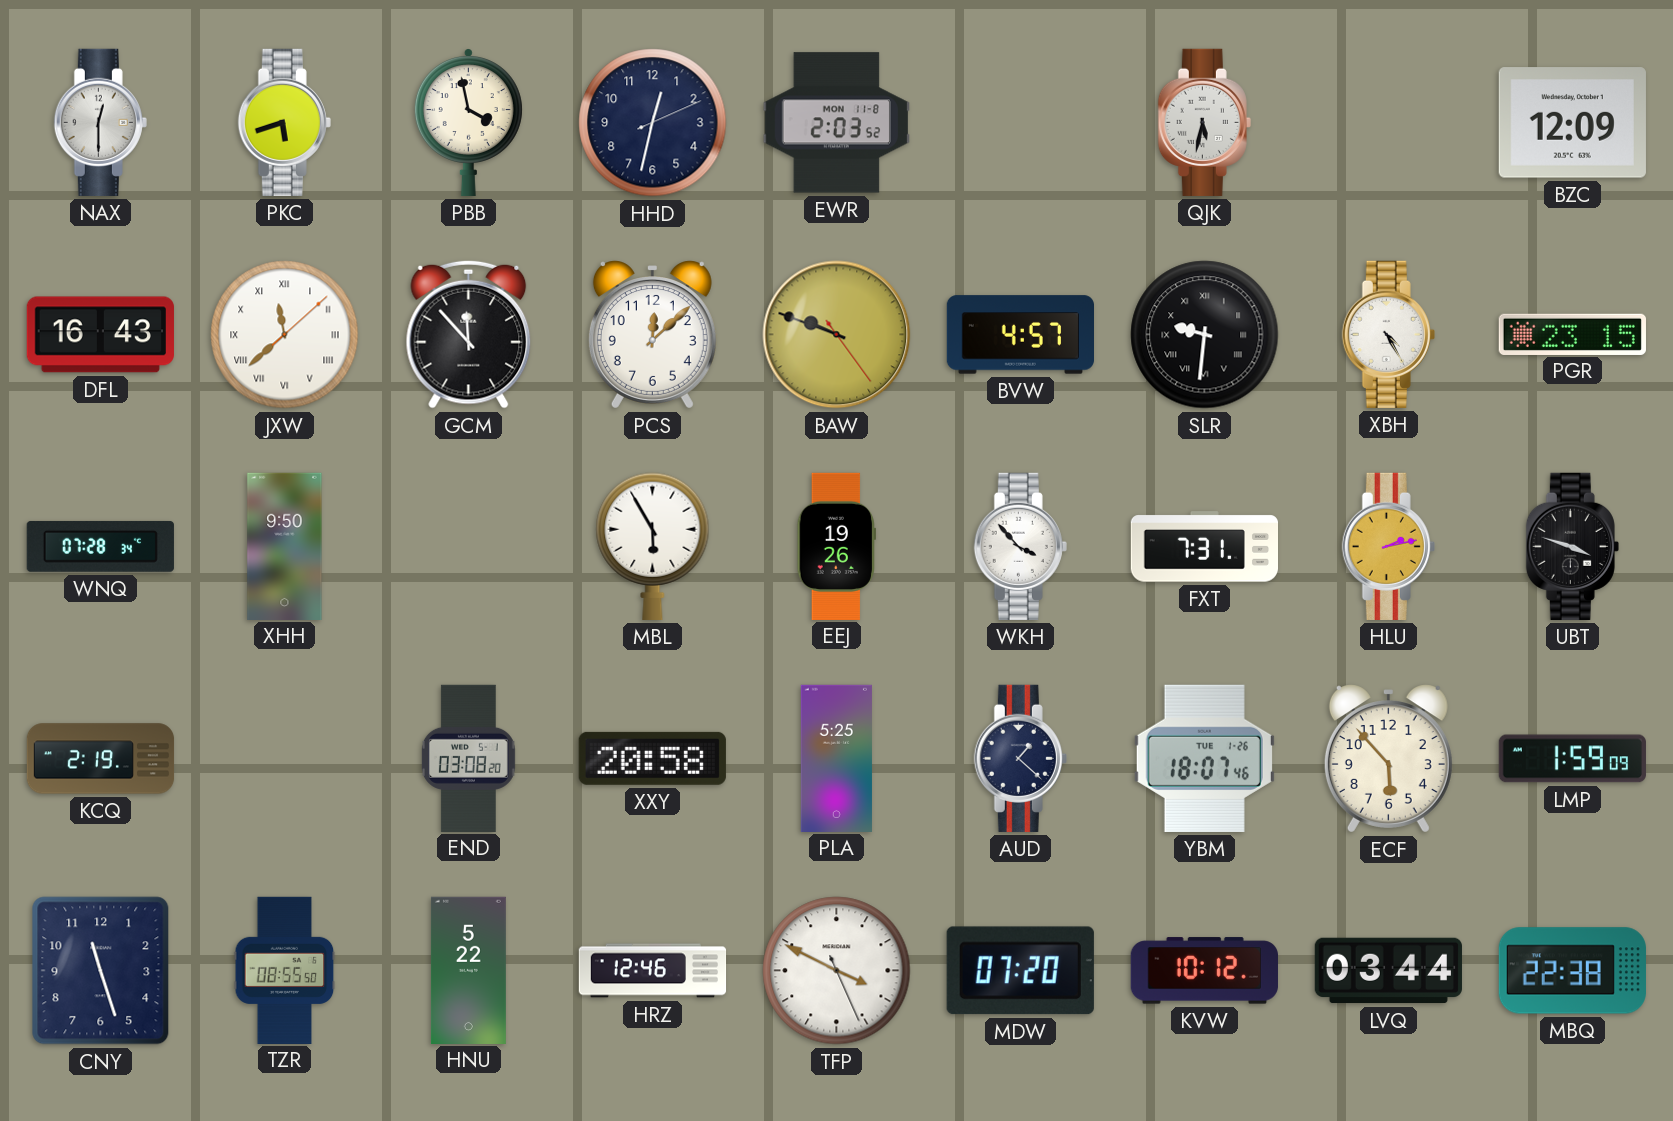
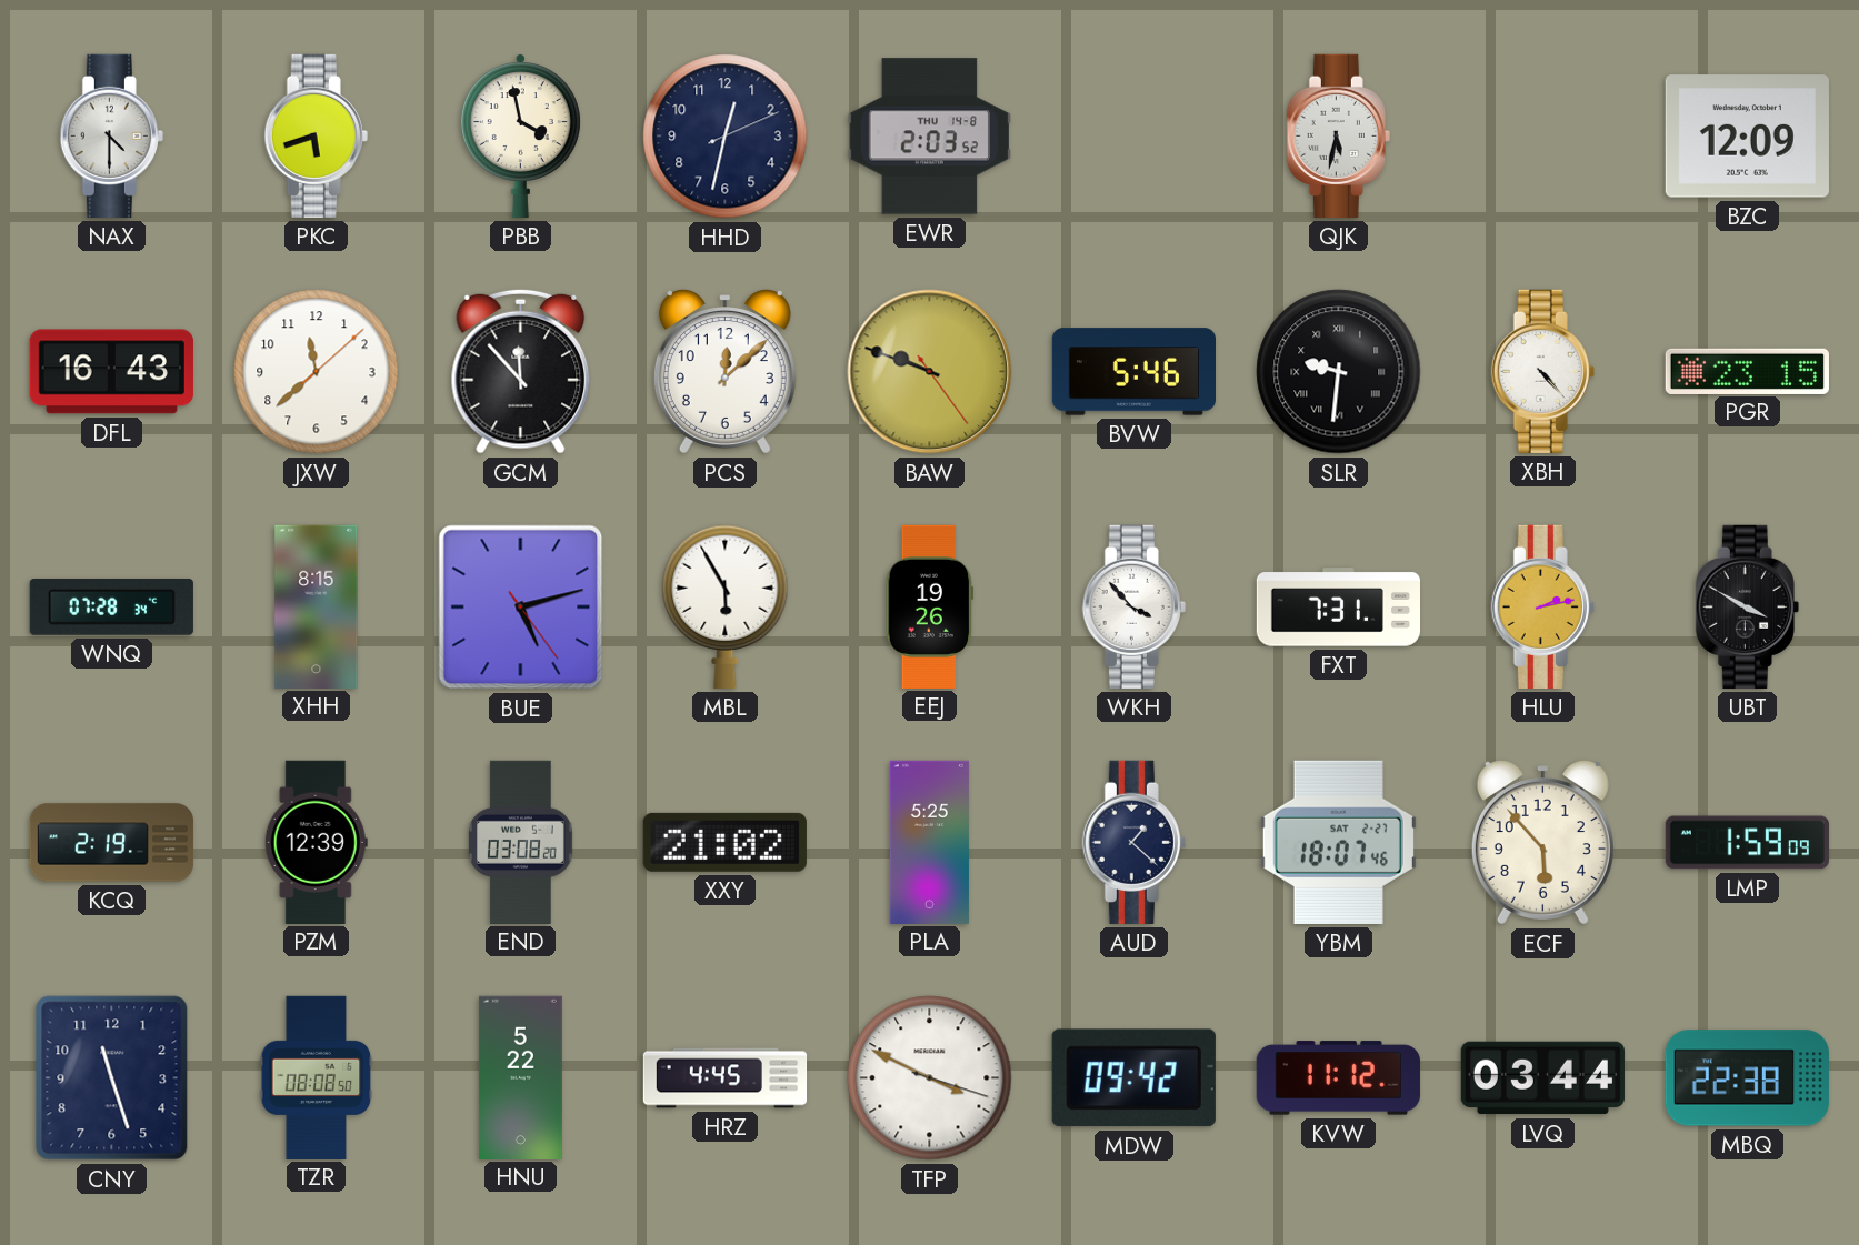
NAX: 12:30 -> 4:30
EWR date: MON 11-8 -> THU 14-8
JXW numerals: Roman -> Arabic
BVW: 4:57 -> 5:46
XBH: 4:25 -> 4:23
XHH: 9:50 -> 8:15
BUE: none -> 5:12
UBT: 3:48 -> 3:50
PZM: none -> 12:39
XXY: 20:58 -> 21:02
YBM date: TUE 1-26 -> SAT 2-27
TZR: 08:55 -> 08:08
HRZ: 12:46 -> 4:45
TFP: 3:49:26 -> 3:49:18
MDW: 07:20 -> 09:42
KVW: 10:12 -> 11:12
